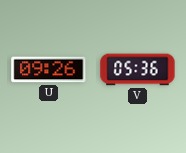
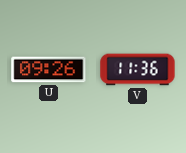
V: 05:36 -> 11:36
